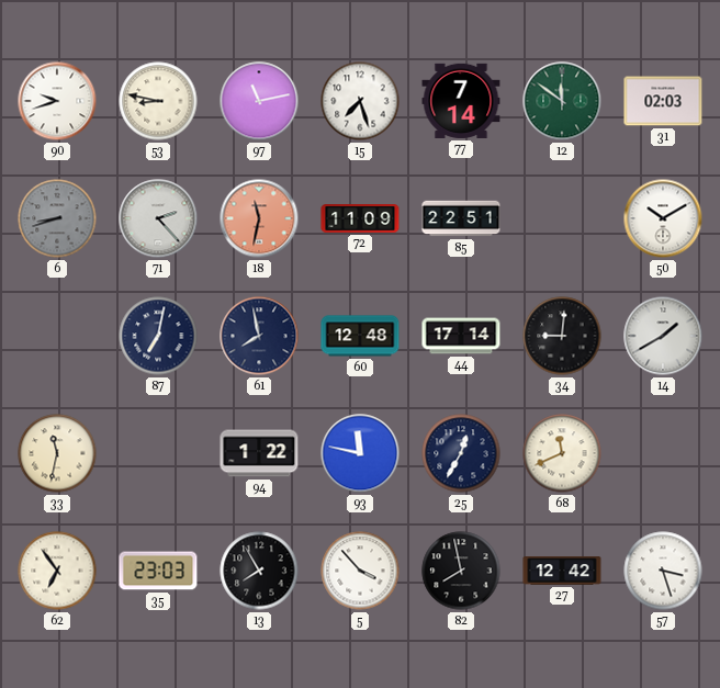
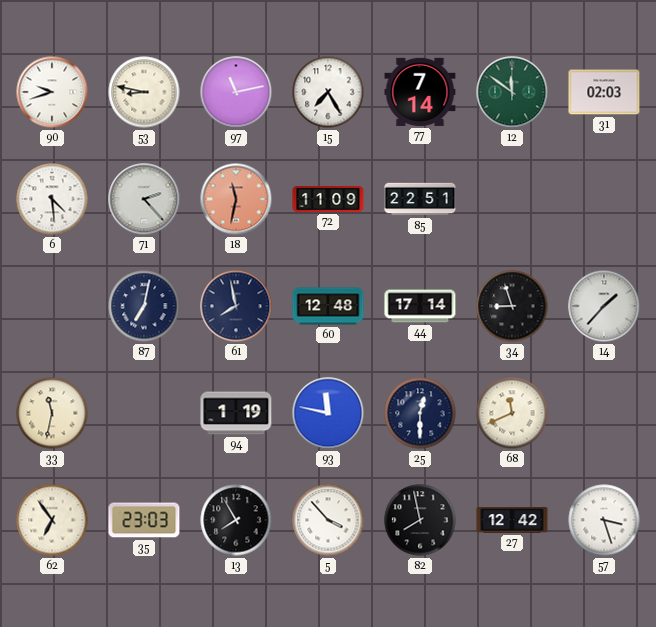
15: 7:27 -> 7:25
6: 8:42 -> 4:29
6 dial: grey -> white
50: 10:10 -> none
34: 9:01 -> 8:57
14: 1:40 -> 1:37
94: 1:22 -> 1:19
25: 12:35 -> 12:30
